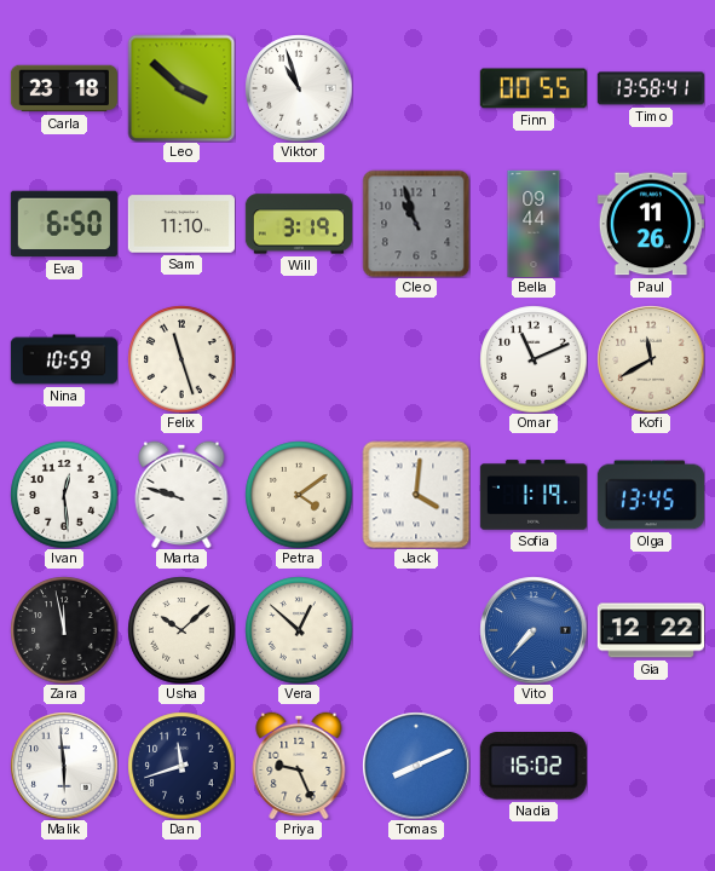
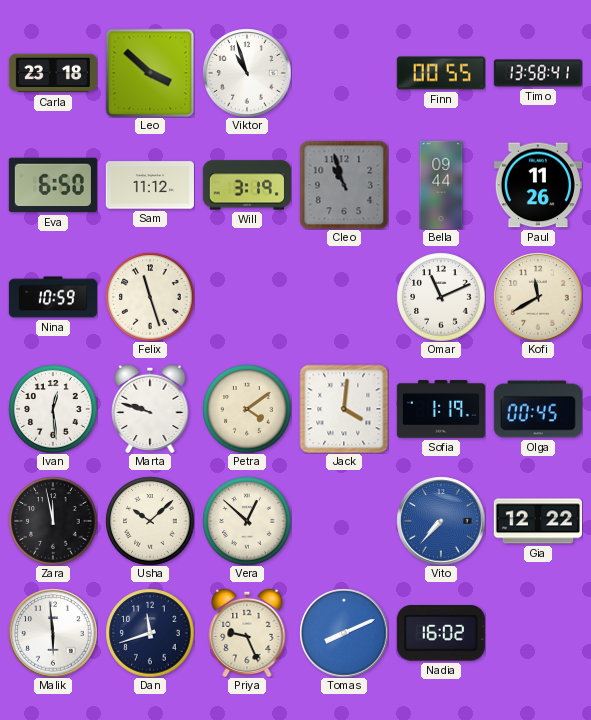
Sam: 11:10 -> 11:12
Olga: 13:45 -> 00:45
